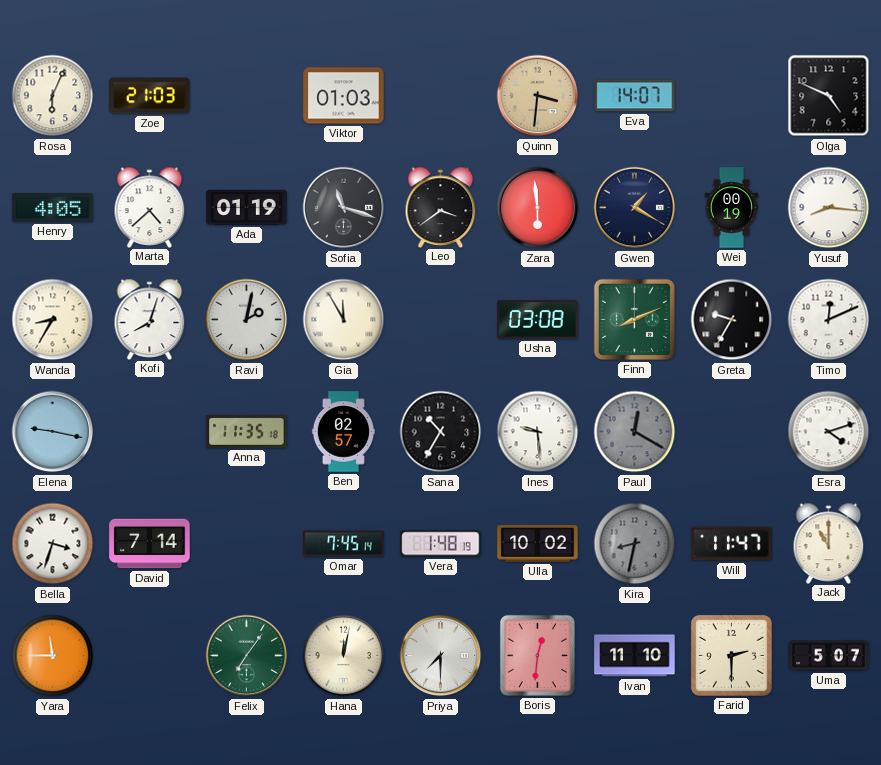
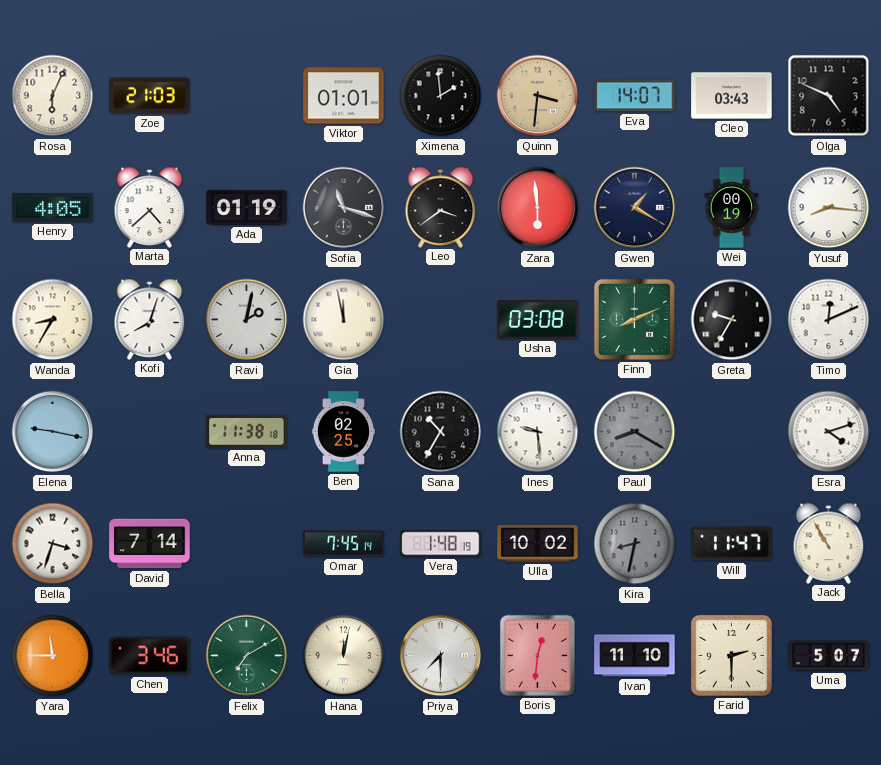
Viktor: 01:03 -> 01:01
Ximena: none -> 1:59
Cleo: none -> 03:43
Gia: 11:55 -> 11:58
Anna: 11:35 -> 11:38
Ben: 02:57 -> 02:25
Paul: 12:20 -> 8:20
Jack: 11:00 -> 10:55
Chen: none -> 3:46
Felix: 7:06 -> 7:10
